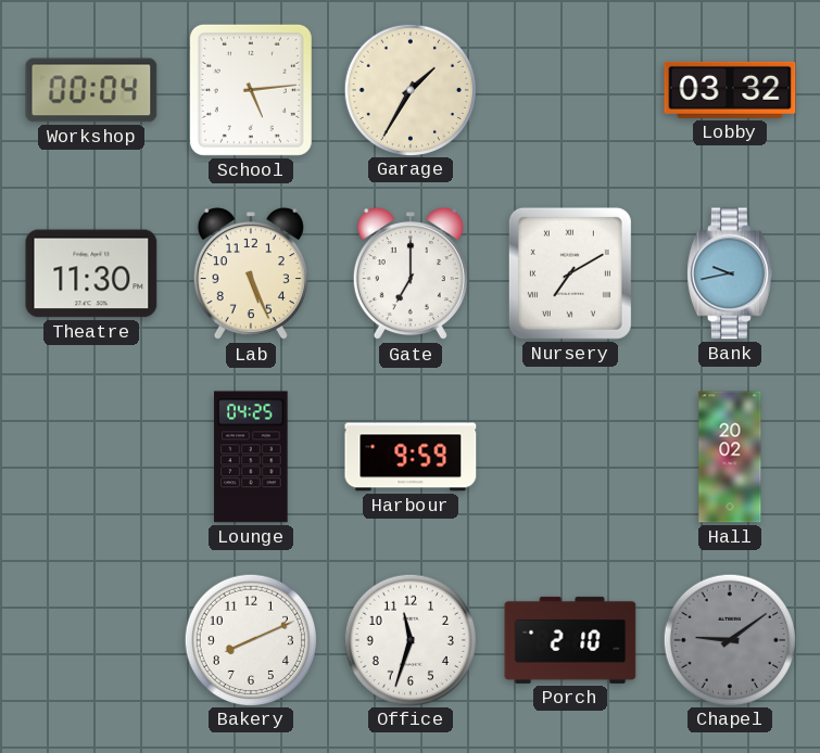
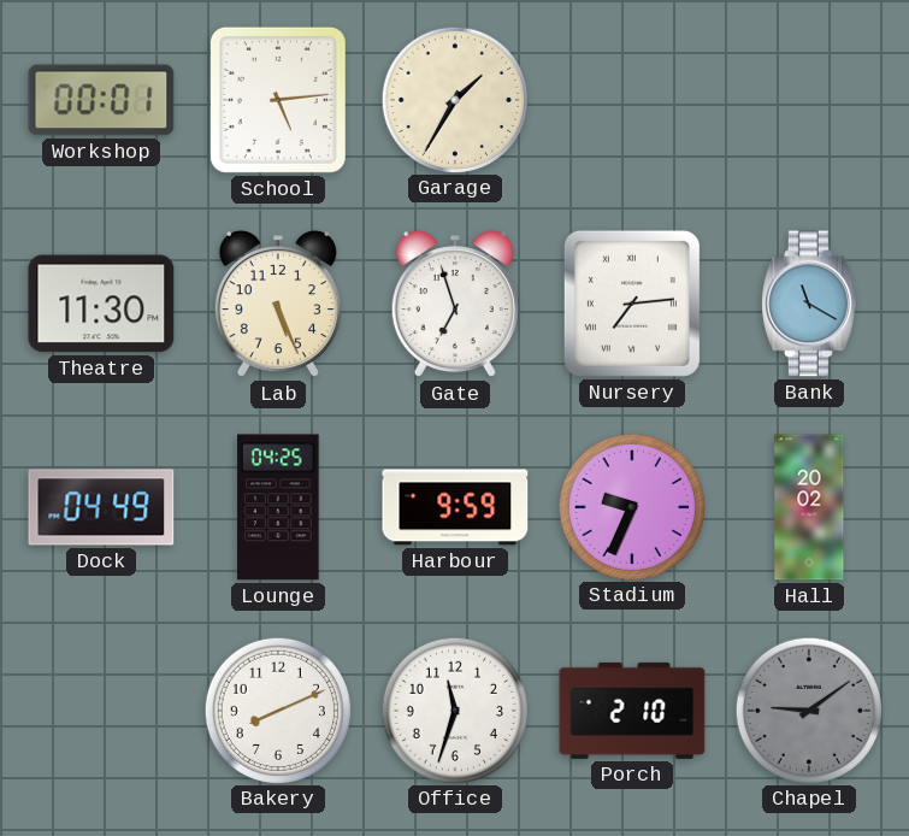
Workshop: 00:04 -> 00:01
Lobby: 03:32 -> none
Gate: 7:00 -> 6:57
Nursery: 7:10 -> 7:14
Bank: 9:43 -> 11:20
Dock: none -> 04:49
Stadium: none -> 9:34
